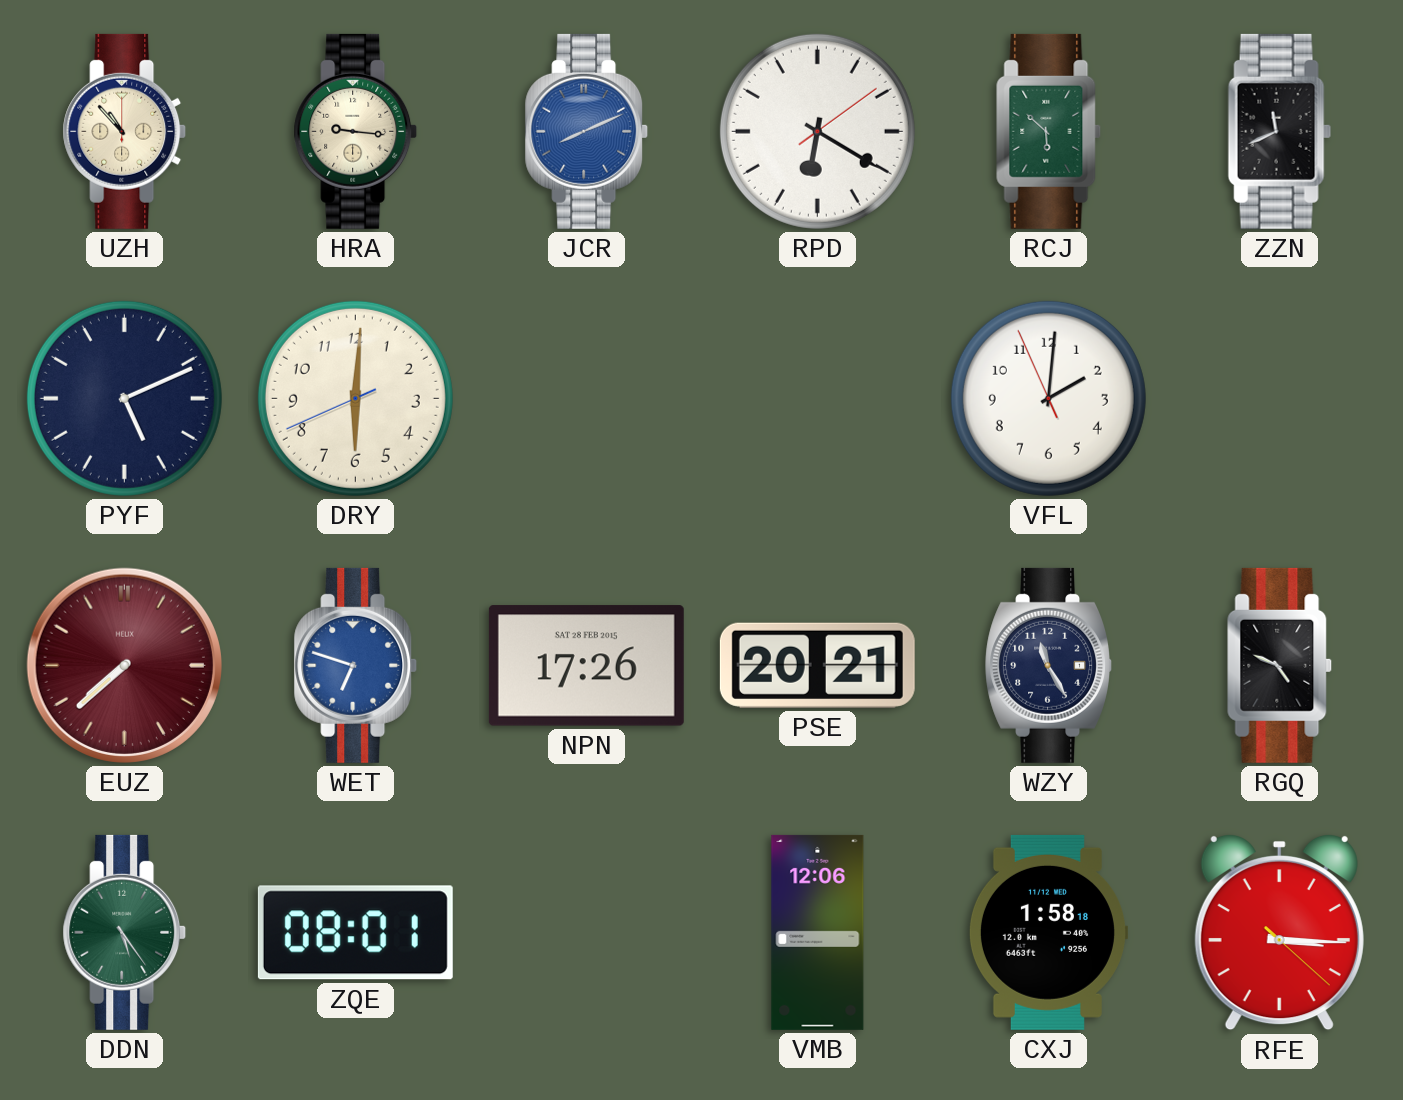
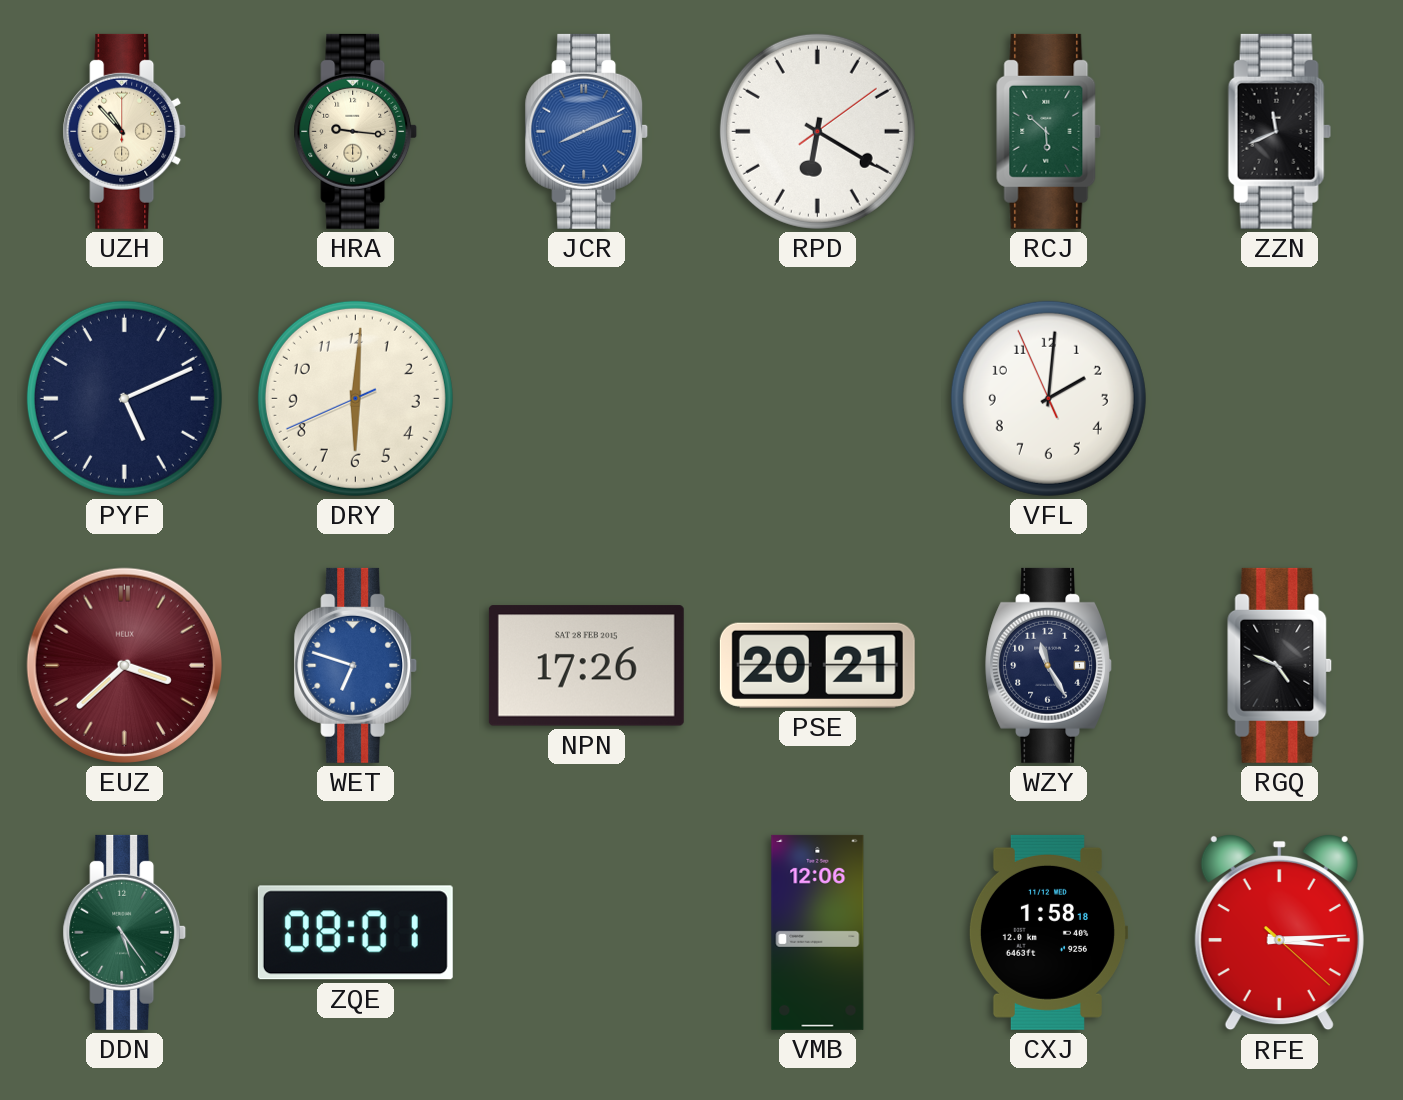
EUZ: 7:38 -> 3:38
RFE: 3:15 -> 3:14
